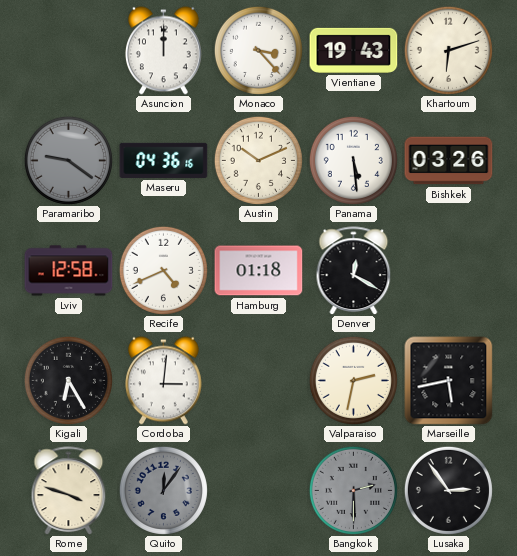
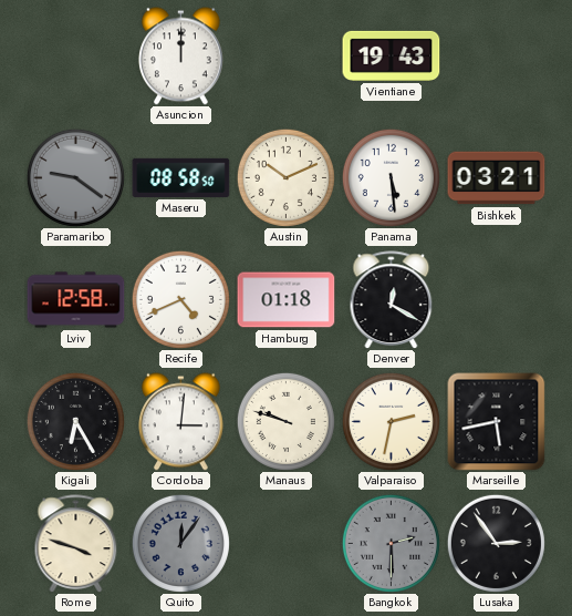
Monaco: 3:23 -> none
Khartoum: 6:12 -> none
Maseru: 04:36 -> 08:58
Bishkek: 03:26 -> 03:21
Manaus: none -> 9:48
